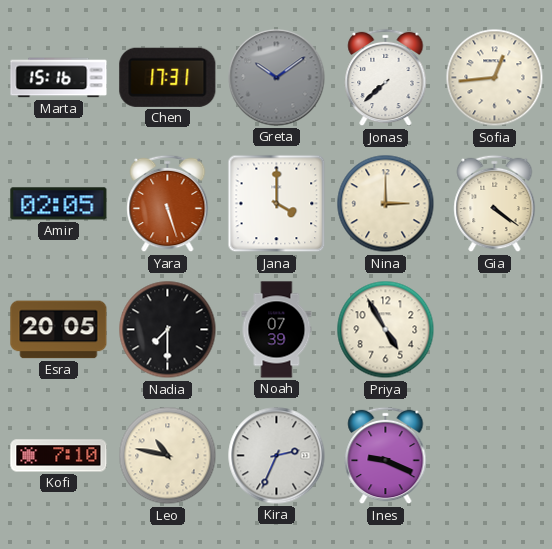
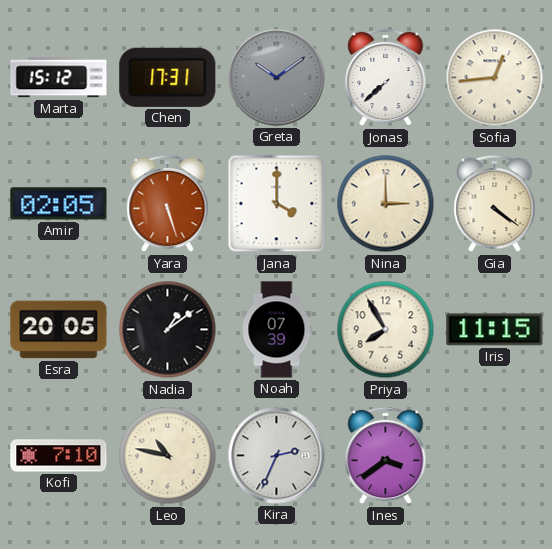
Marta: 15:16 -> 15:12
Nadia: 7:30 -> 1:09
Priya: 4:55 -> 7:55
Iris: none -> 11:15
Ines: 9:19 -> 3:39
